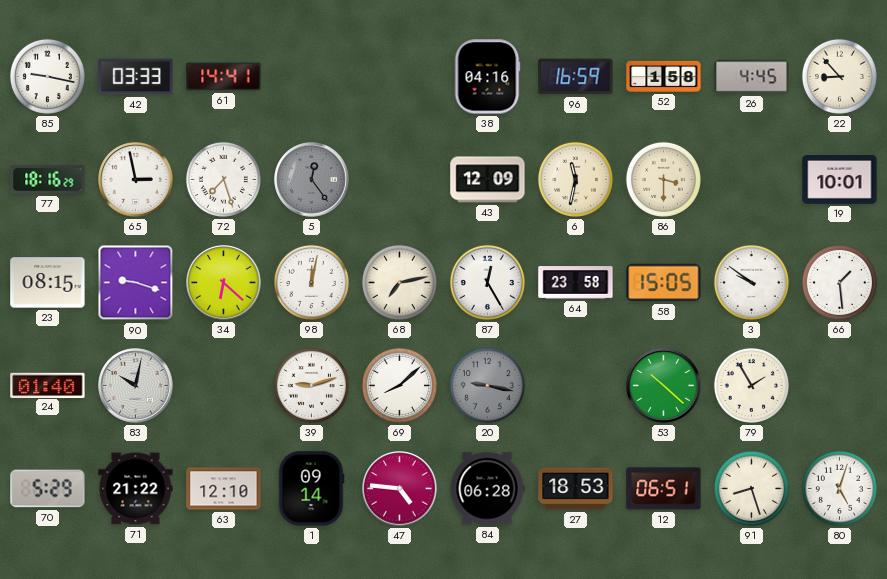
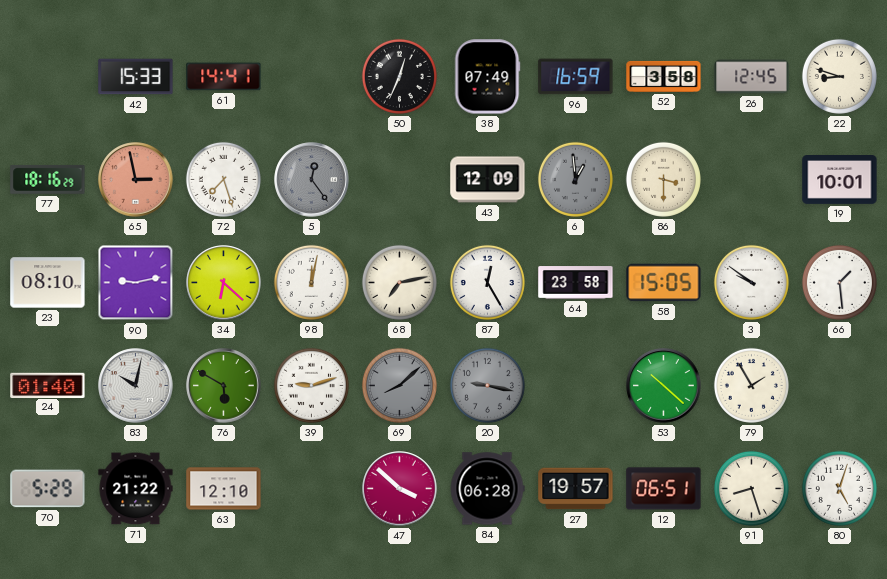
85: 9:17 -> none
42: 03:33 -> 15:33
50: none -> 12:34
38: 04:16 -> 07:49
52: 1:58 -> 3:58
26: 4:45 -> 12:45
22: 8:53 -> 8:48
65 dial: white -> salmon
6: 11:32 -> 12:59
6 dial: cream -> grey
23: 08:15 -> 08:10
90: 9:18 -> 9:13
76: none -> 5:50
69 dial: white -> grey
1: 09:14 -> none
47: 4:46 -> 3:52
27: 18:53 -> 19:57
